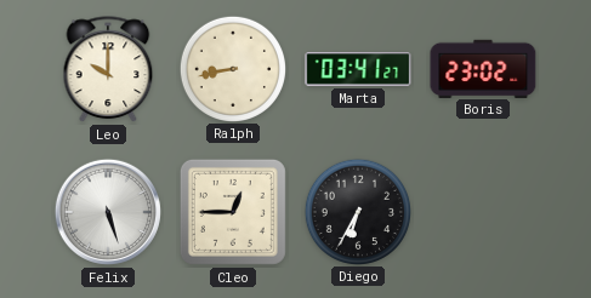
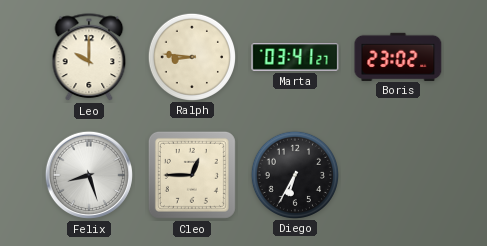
Ralph: 8:43 -> 8:46
Felix: 5:27 -> 8:27
